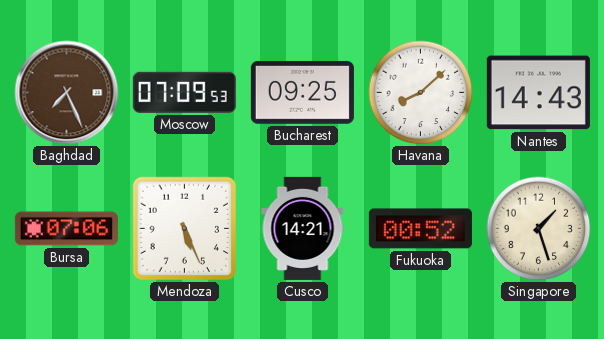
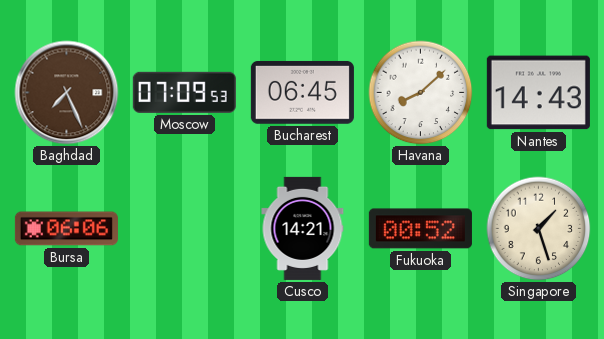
Bucharest: 09:25 -> 06:45
Bursa: 07:06 -> 06:06
Mendoza: 5:26 -> none
